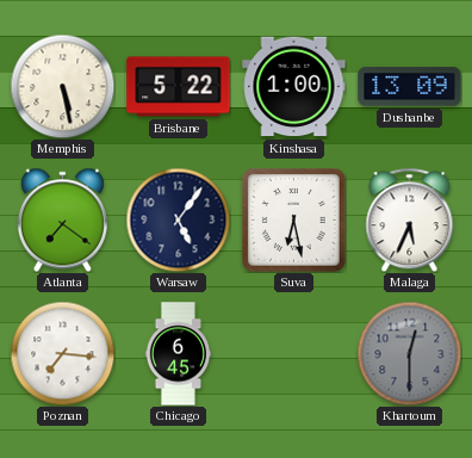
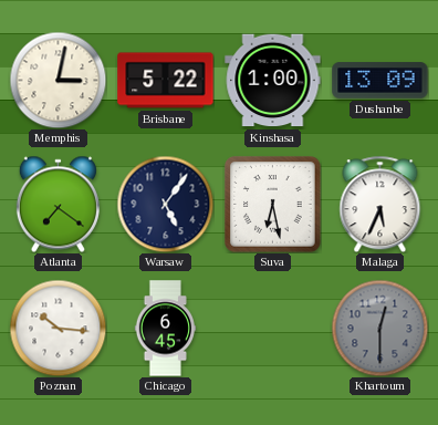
Memphis: 5:28 -> 3:02
Poznan: 7:16 -> 10:16
